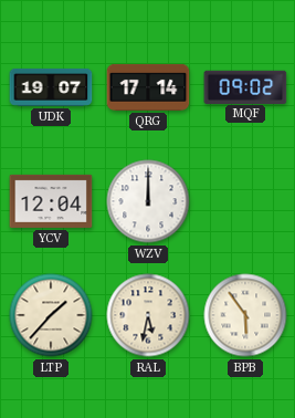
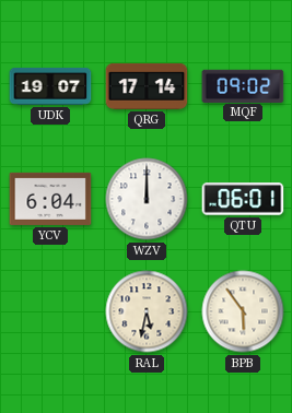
YCV: 12:04 -> 6:04
QTU: none -> 06:01
LTP: 1:37 -> none
